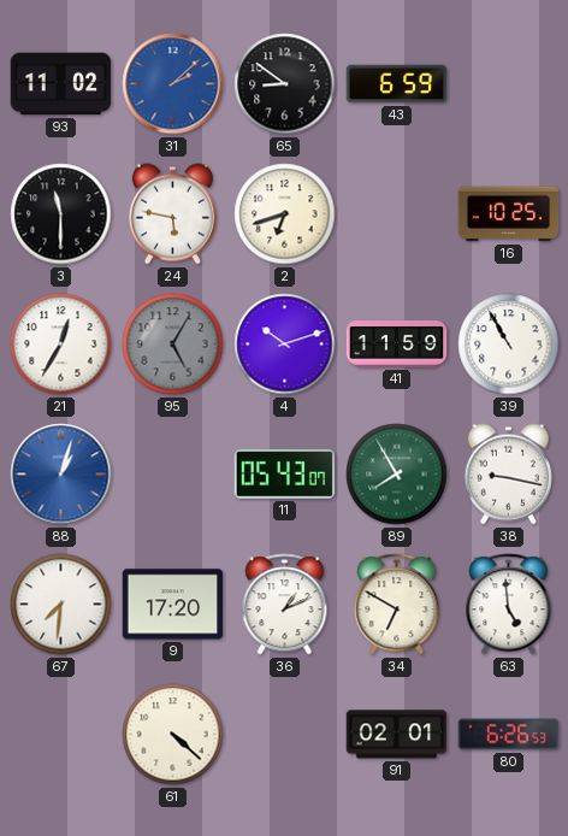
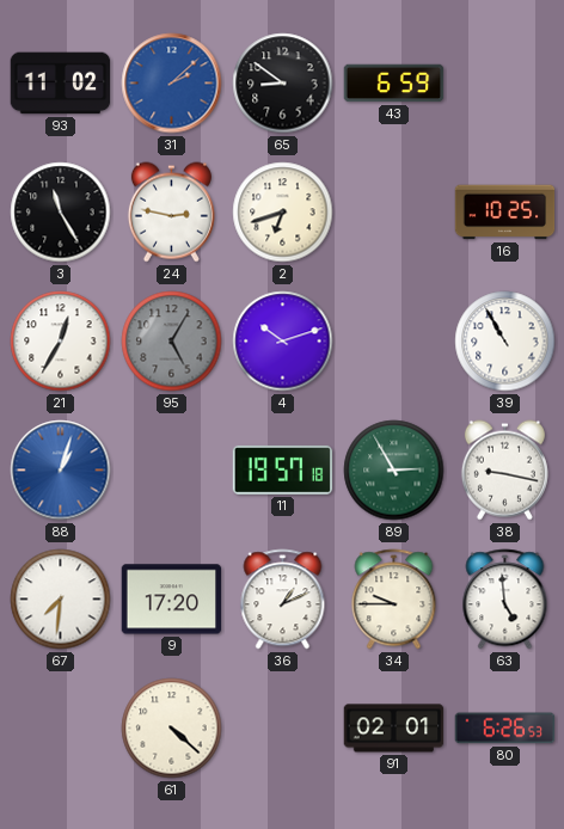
3: 11:30 -> 11:25
24: 5:47 -> 2:47
41: 11:59 -> none
11: 05:43 -> 19:57
89: 7:55 -> 2:55
34: 6:50 -> 9:45
